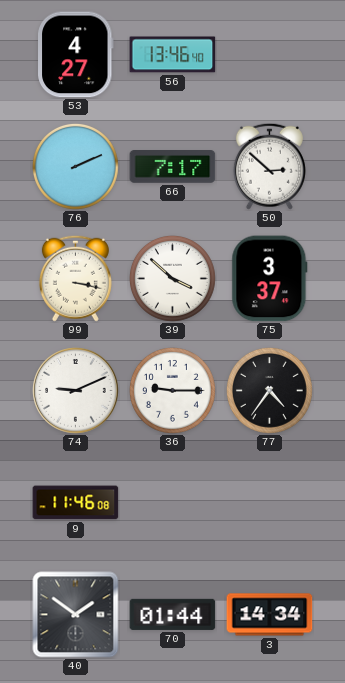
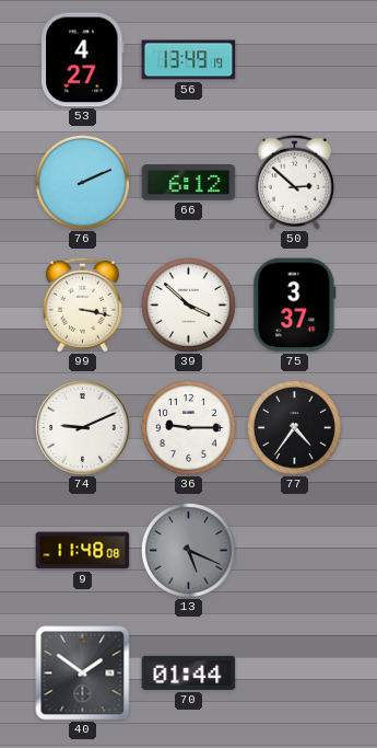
56: 13:46 -> 13:49
66: 7:17 -> 6:12
9: 11:46 -> 11:48
13: none -> 5:19
3: 14:34 -> none
